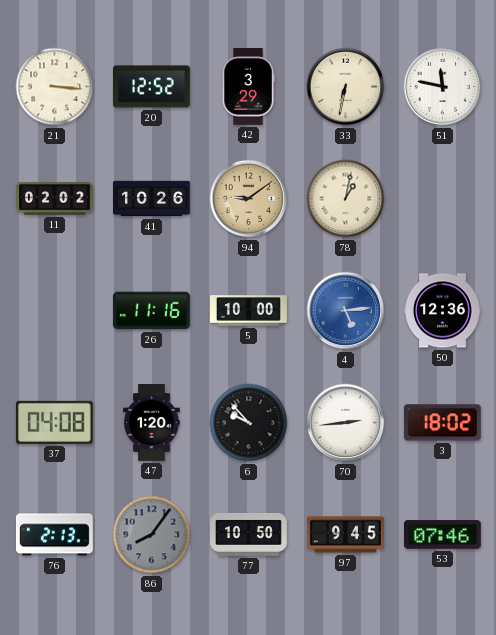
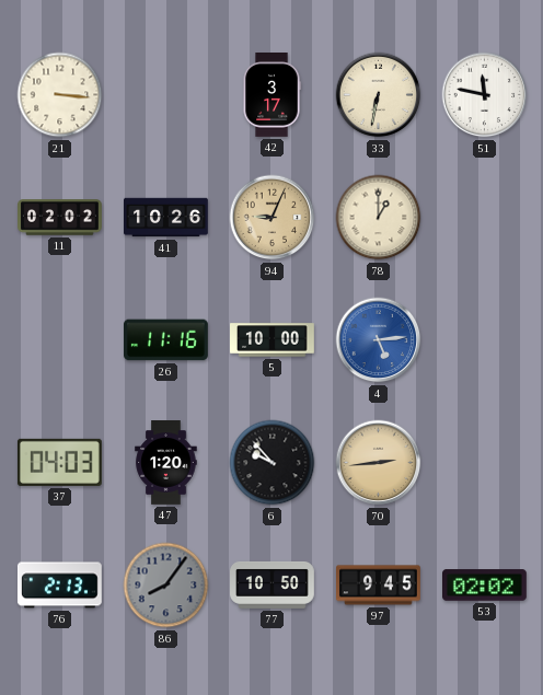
20: 12:52 -> none
42: 3:29 -> 3:17
94: 9:09 -> 9:04
78: 1:02 -> 1:00
50: 12:36 -> none
37: 04:08 -> 04:03
70 dial: white -> champagne
3: 18:02 -> none
53: 07:46 -> 02:02
